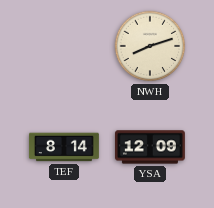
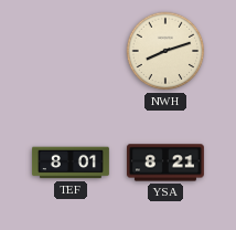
TEF: 8:14 -> 8:01
YSA: 12:09 -> 8:21
